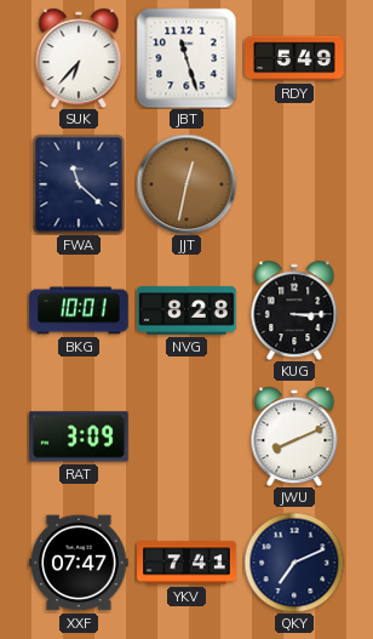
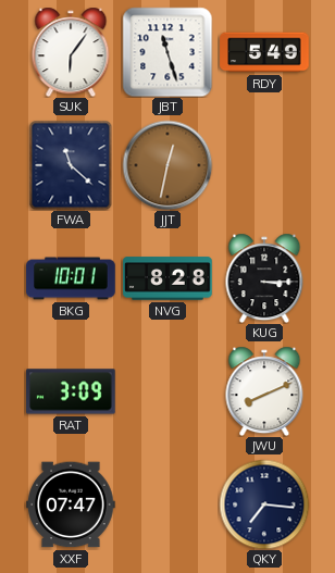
SUK: 6:37 -> 6:06
YKV: 7:41 -> none
QKY: 7:11 -> 7:16
